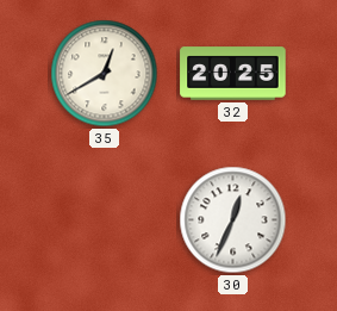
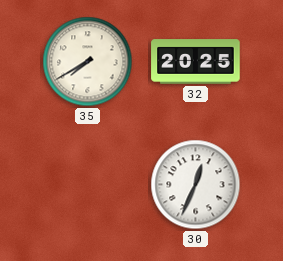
35: 12:40 -> 7:40
